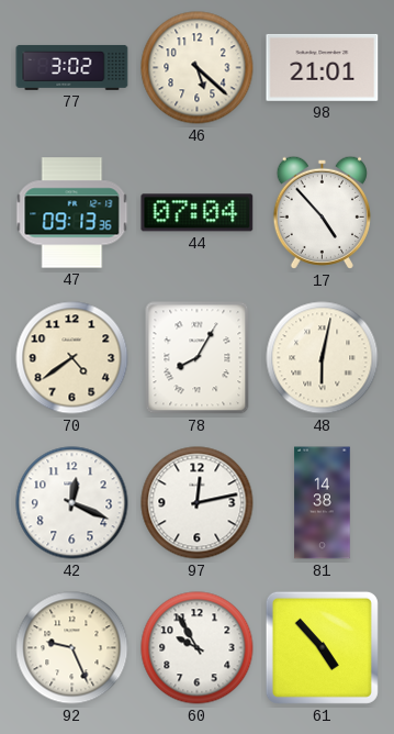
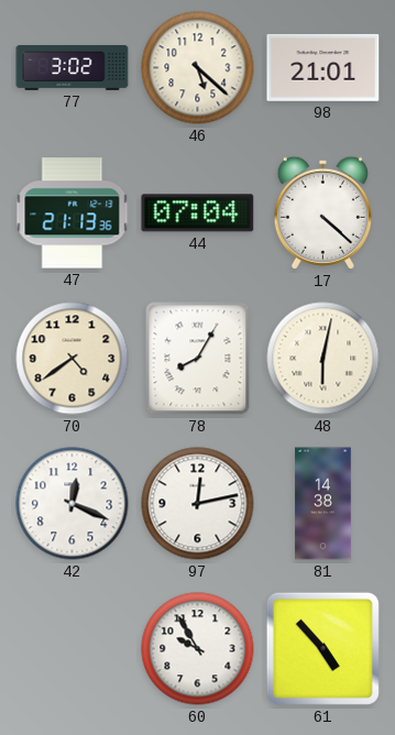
47: 09:13 -> 21:13
17: 4:53 -> 4:22
92: 9:26 -> none
